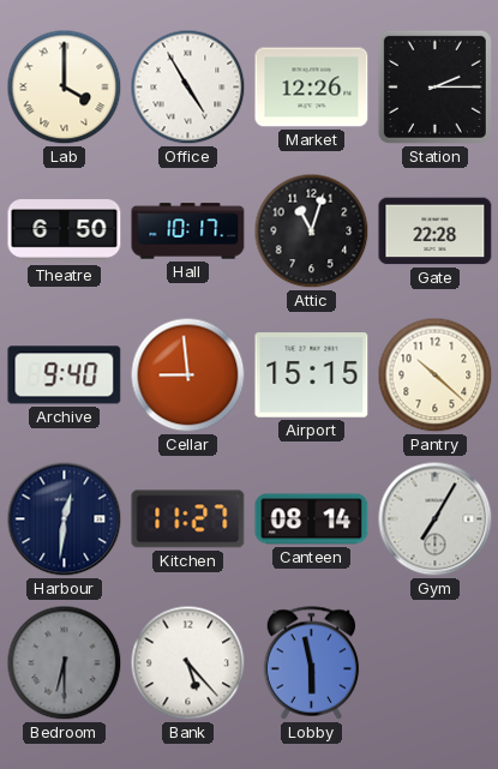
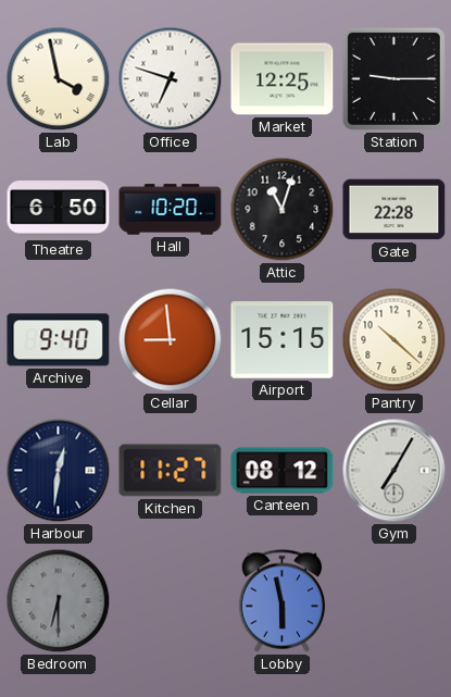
Lab: 4:00 -> 3:58
Office: 4:55 -> 6:48
Market: 12:26 -> 12:25
Station: 2:15 -> 9:15
Hall: 10:17 -> 10:20
Canteen: 08:14 -> 08:12
Bank: 5:23 -> none
